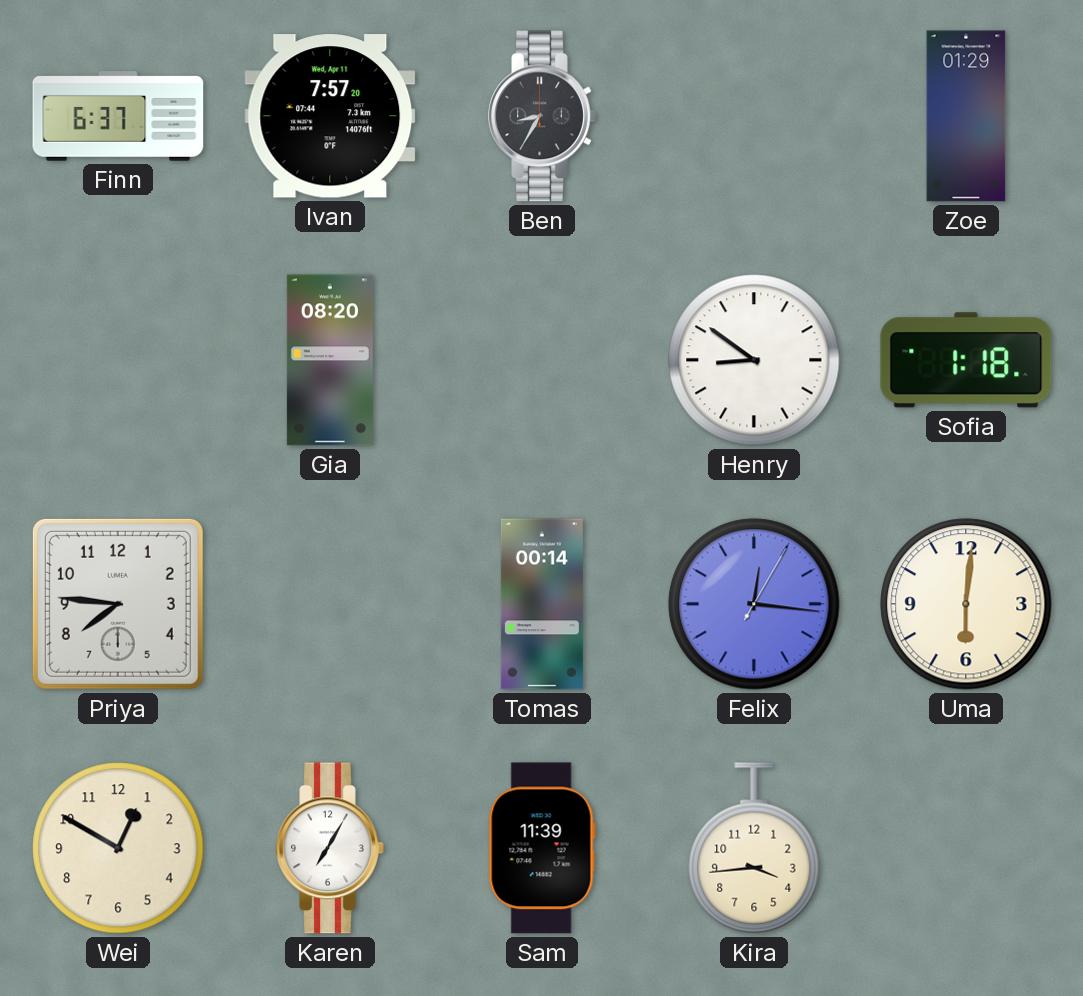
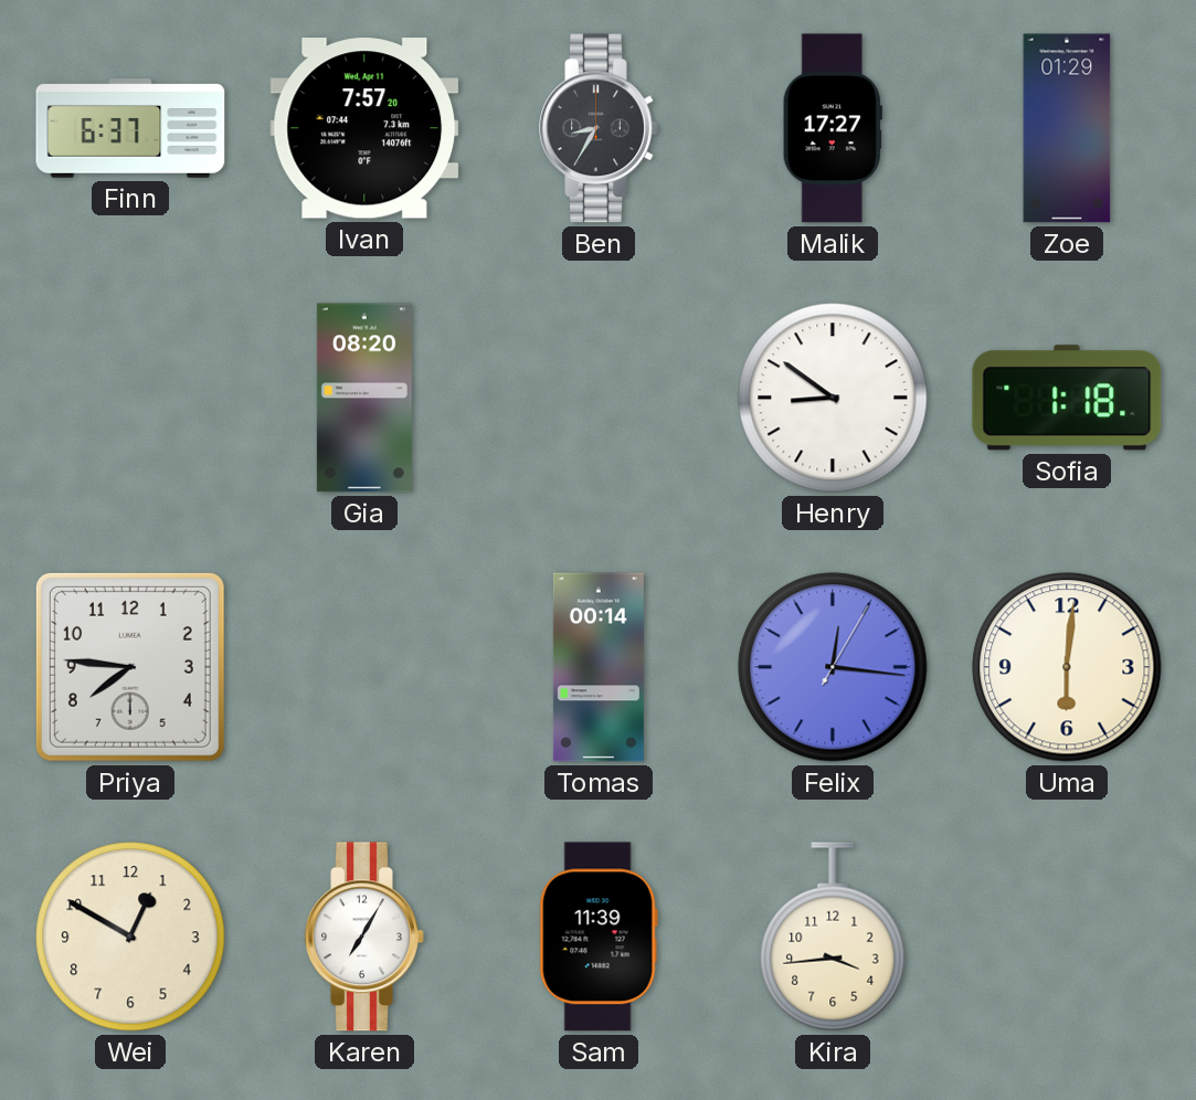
Malik: none -> 17:27
